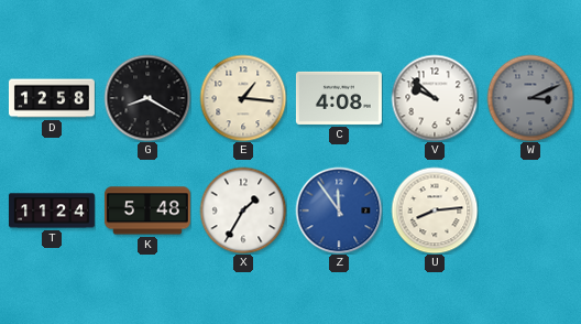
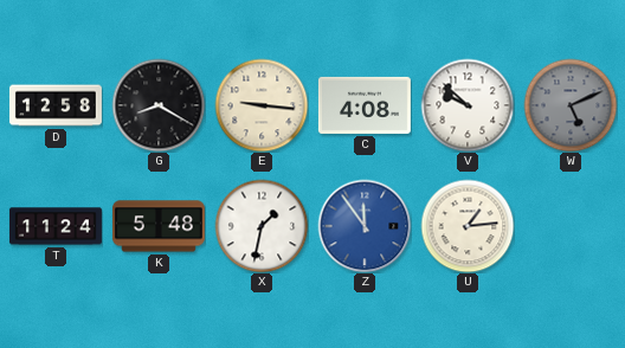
E: 1:16 -> 9:16
W: 3:11 -> 5:11
X: 1:35 -> 1:32
U: 8:14 -> 1:14
